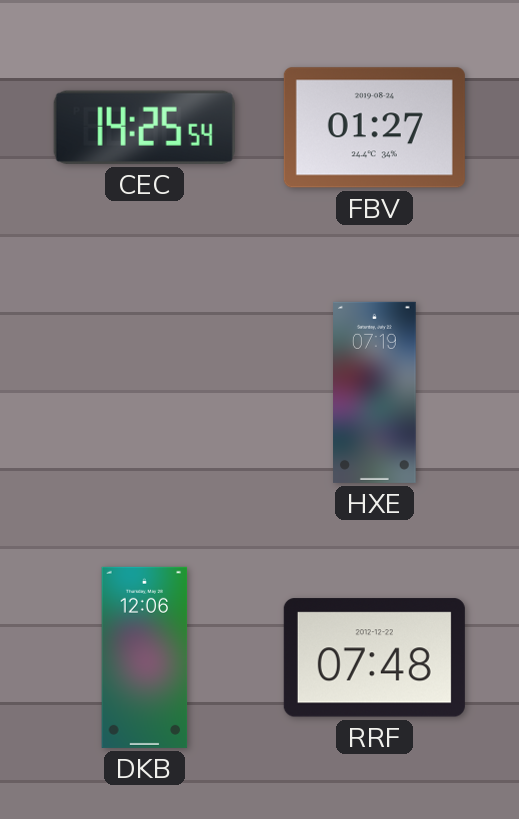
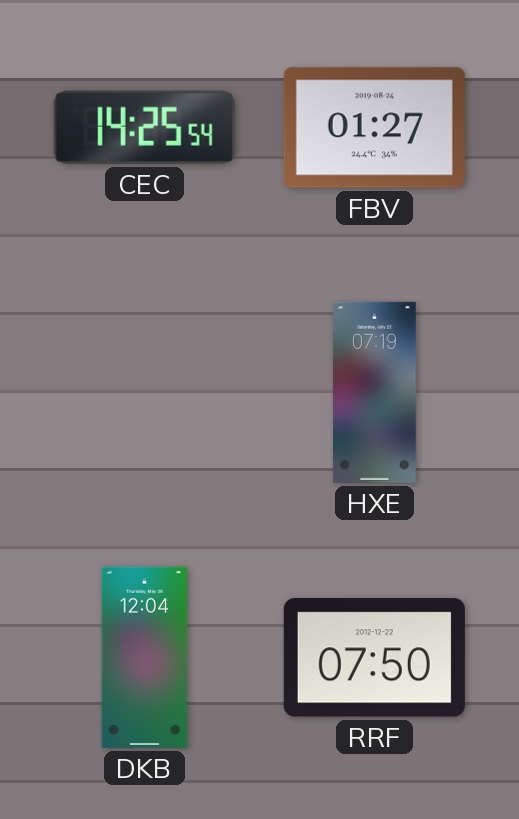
DKB: 12:06 -> 12:04
RRF: 07:48 -> 07:50
